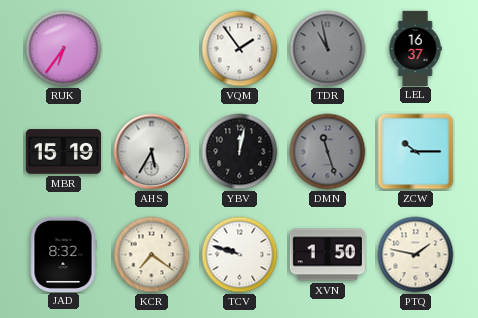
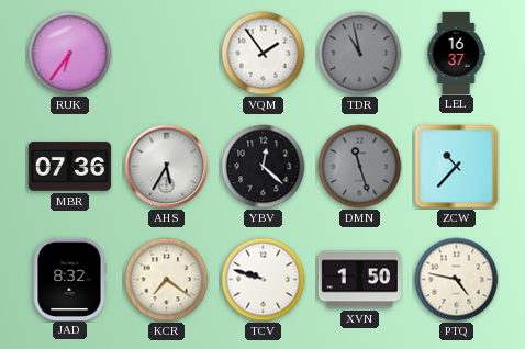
MBR: 15:19 -> 07:36
YBV: 12:02 -> 12:22
ZCW: 10:15 -> 10:37
PTQ: 1:47 -> 4:47
